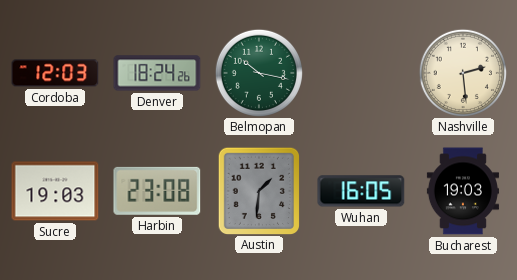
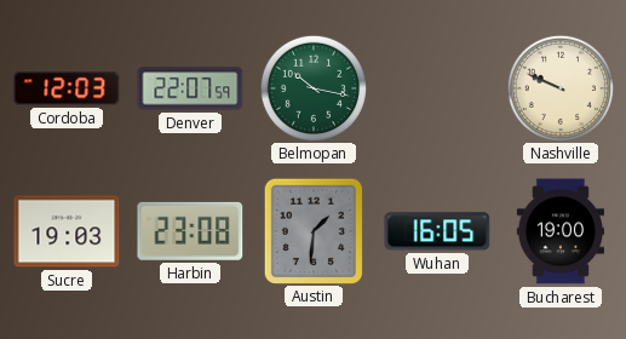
Denver: 18:24 -> 22:07
Nashville: 2:29 -> 9:49
Bucharest: 19:03 -> 19:00
